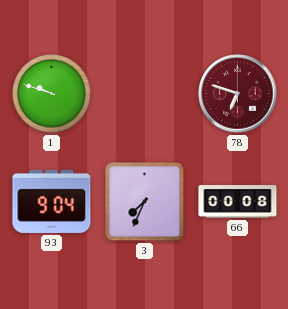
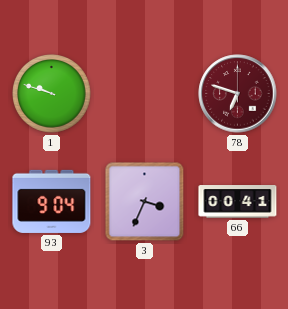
3: 7:34 -> 3:34
66: 00:08 -> 00:41
